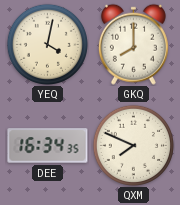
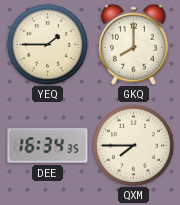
YEQ: 4:02 -> 1:45
QXM: 7:49 -> 7:45
